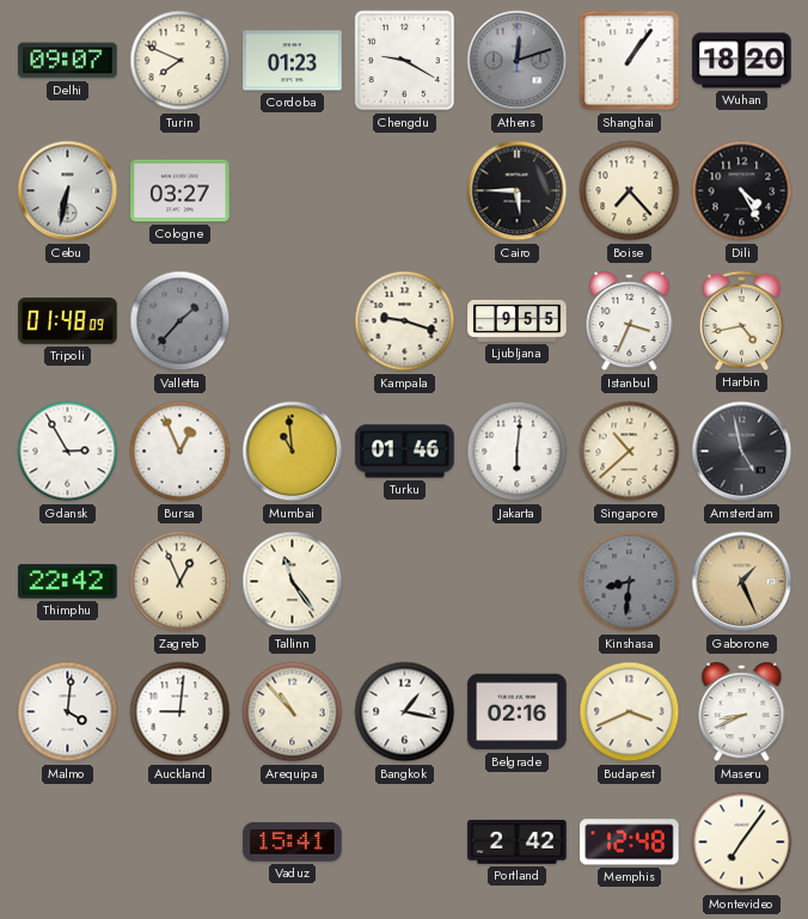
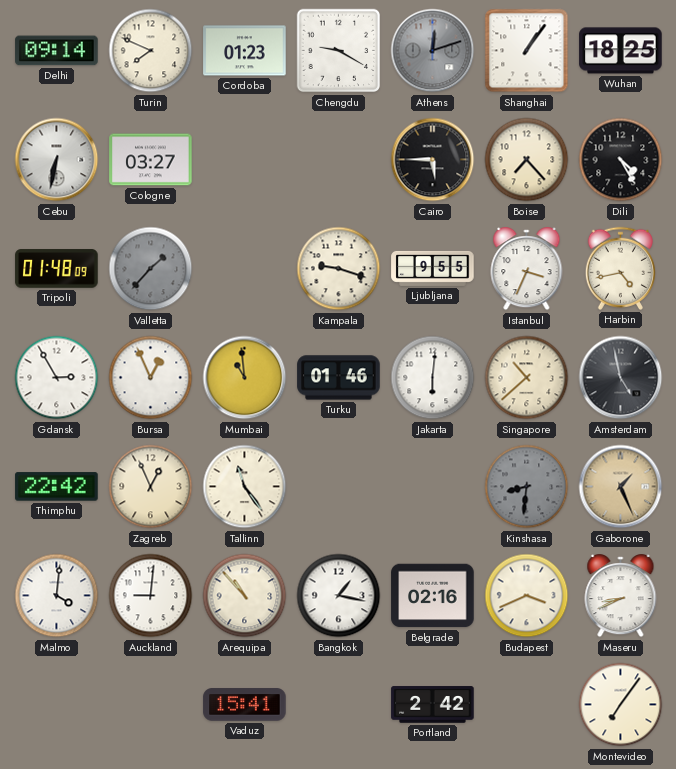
Delhi: 09:07 -> 09:14
Wuhan: 18:20 -> 18:25
Memphis: 12:48 -> none
